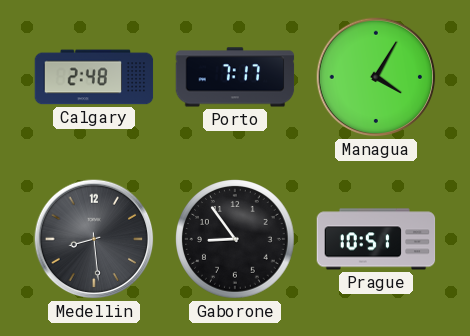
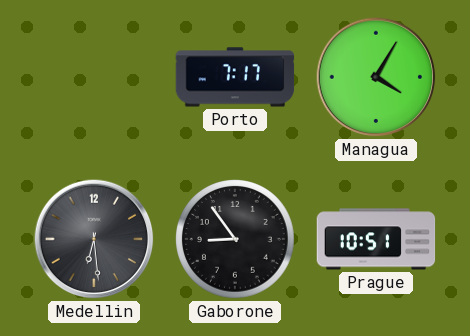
Calgary: 2:48 -> none
Medellin: 8:29 -> 6:29
